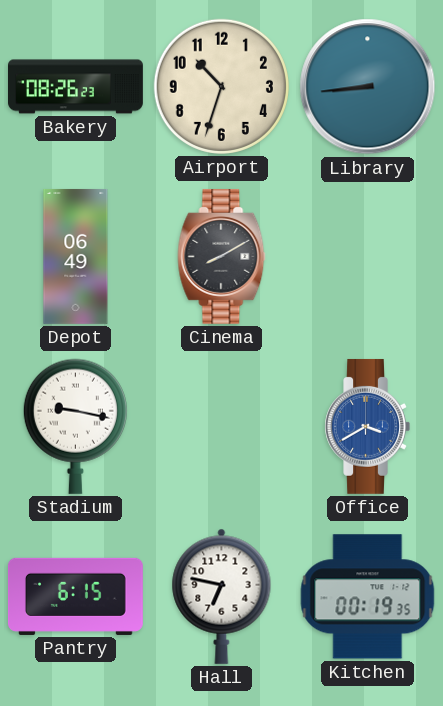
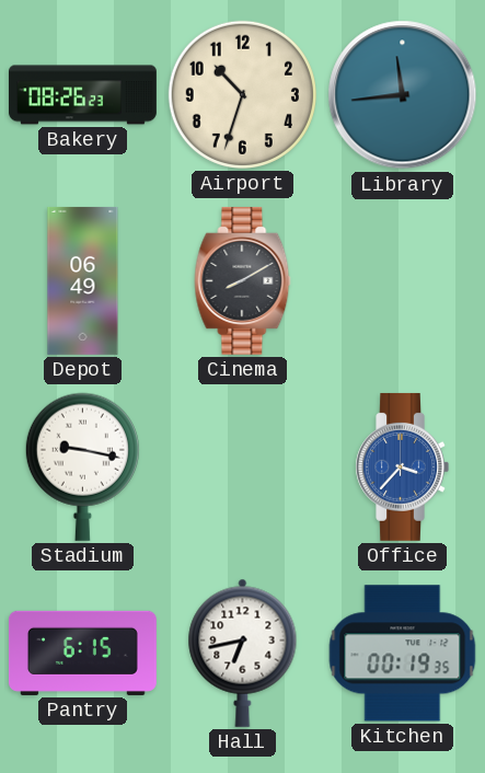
Library: 8:44 -> 11:44
Office: 3:40 -> 3:37
Hall: 6:47 -> 6:43
